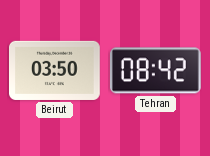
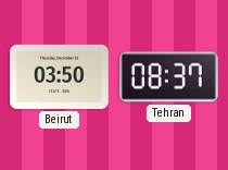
Tehran: 08:42 -> 08:37
